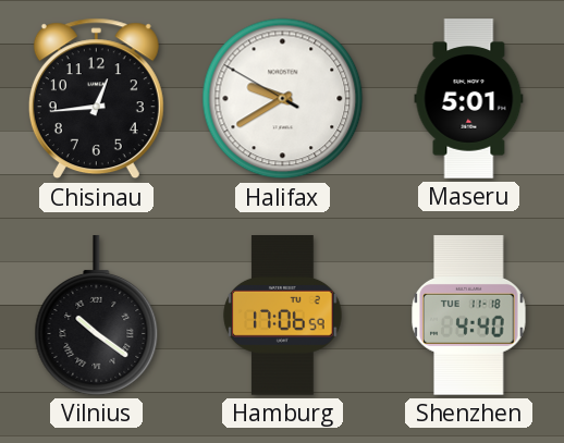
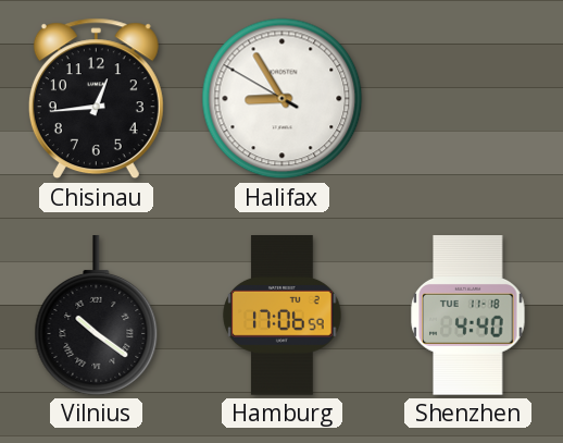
Halifax: 9:39 -> 8:54
Maseru: 5:01 -> none
